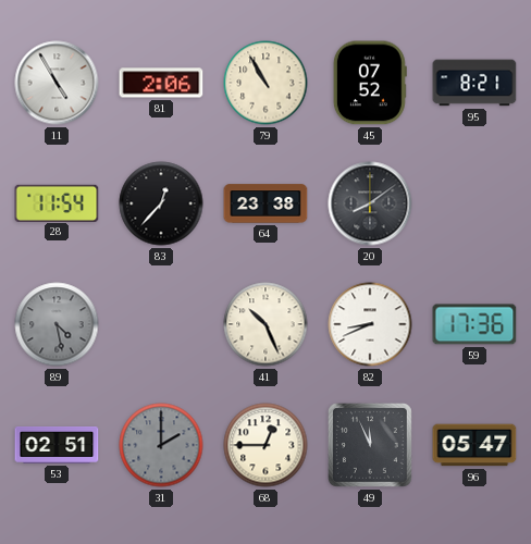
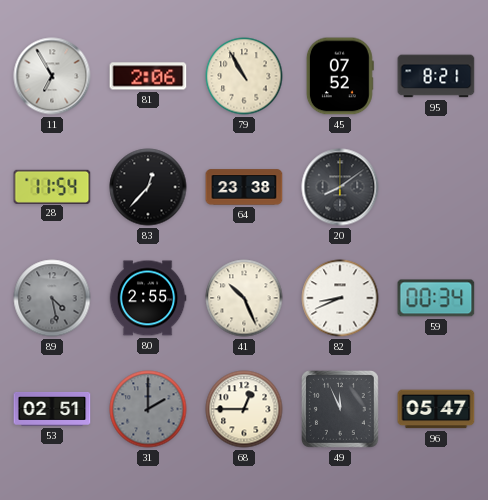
11: 4:55 -> 6:55
80: none -> 2:55
59: 17:36 -> 00:34
